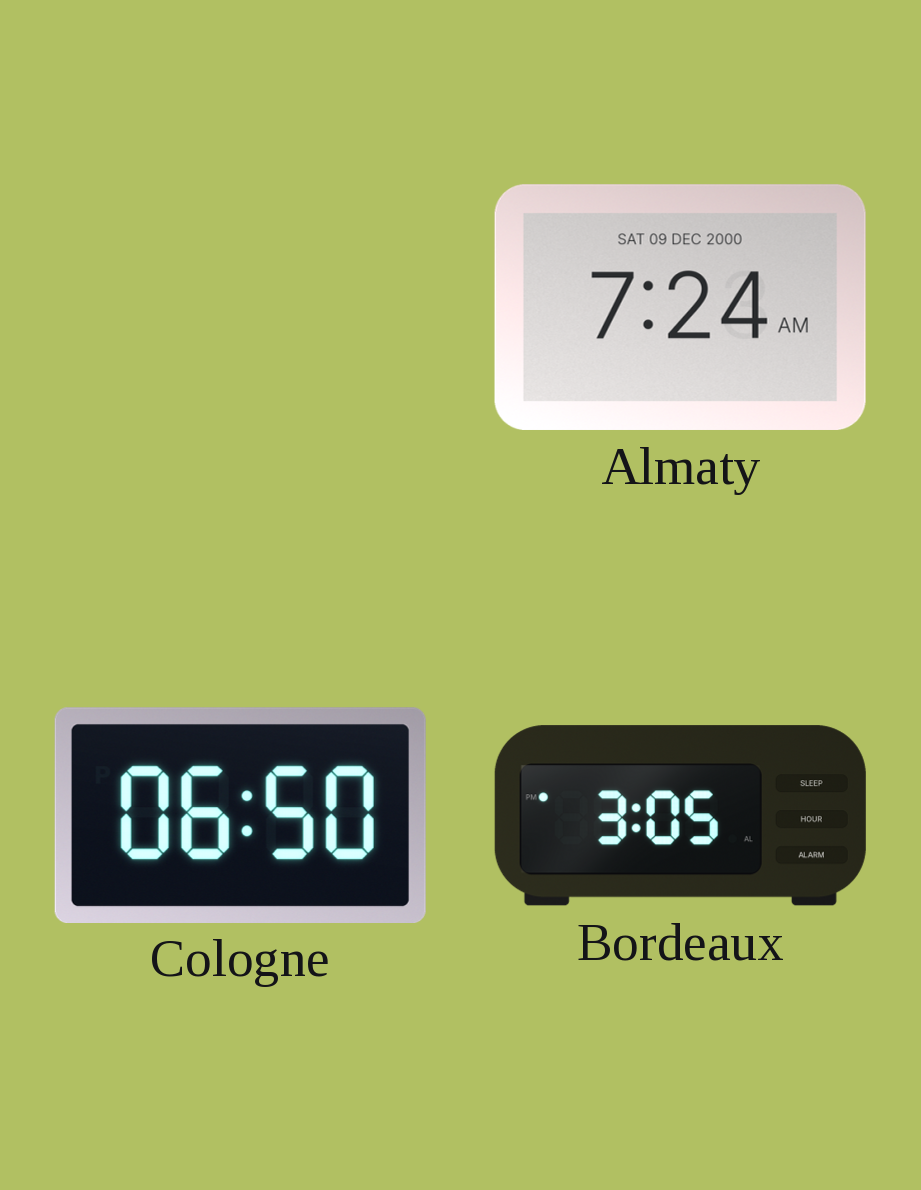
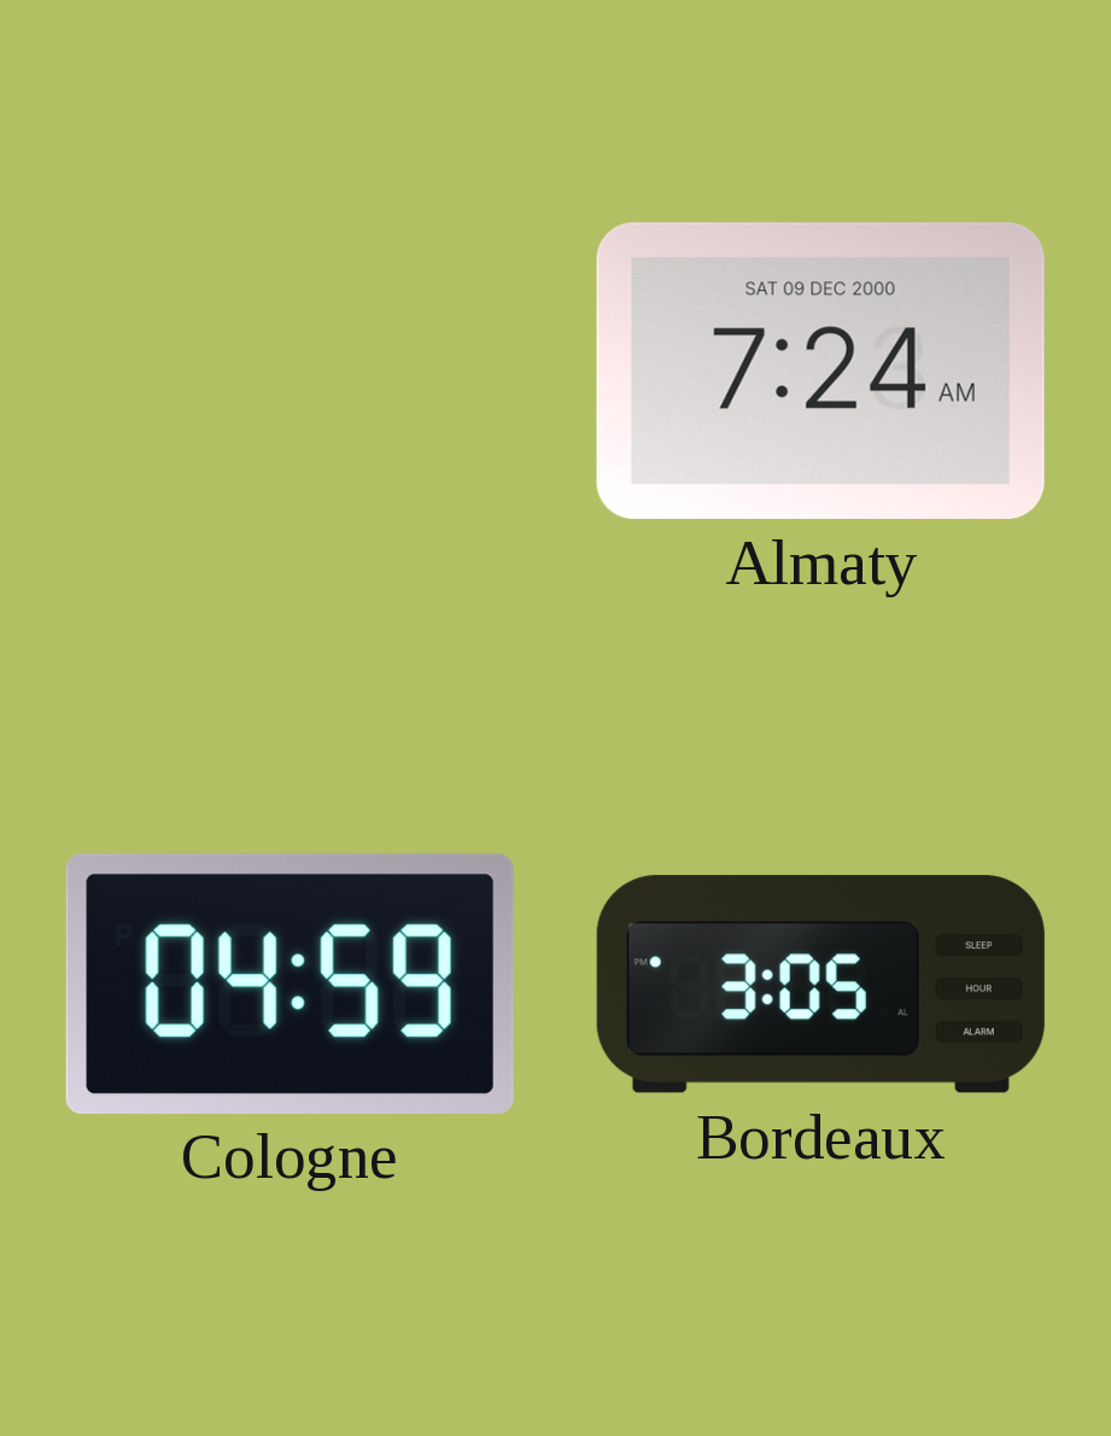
Cologne: 06:50 -> 04:59
